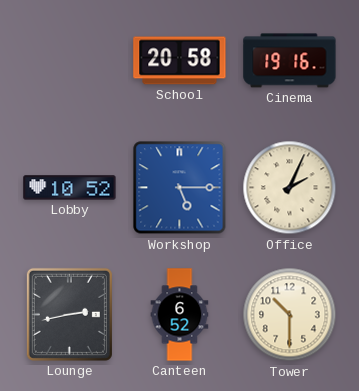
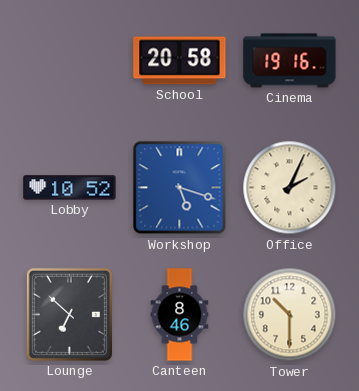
Workshop: 5:15 -> 5:18
Lounge: 2:43 -> 6:52
Canteen: 6:52 -> 8:46
